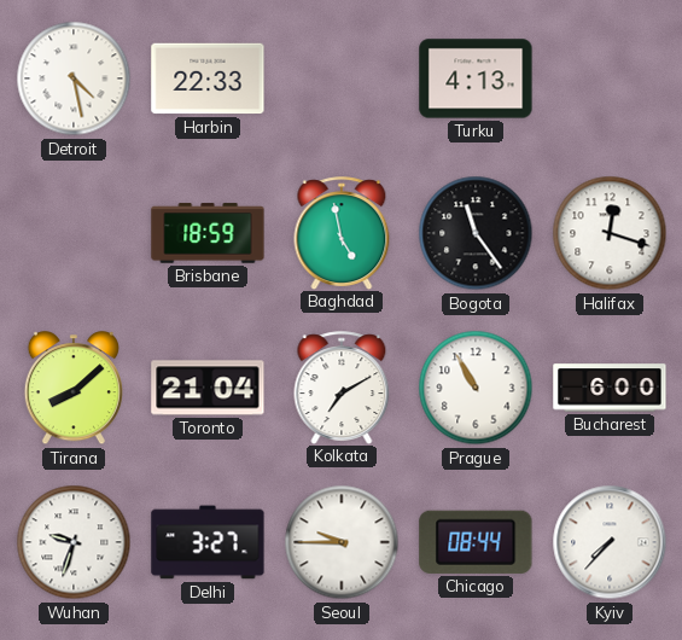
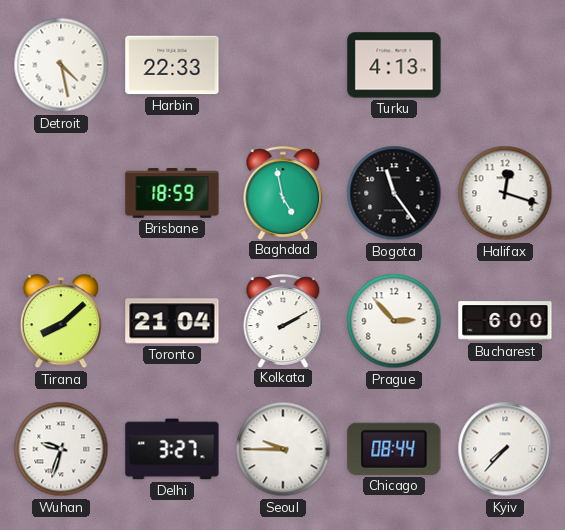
Kolkata: 7:10 -> 2:10
Prague: 10:55 -> 2:53
